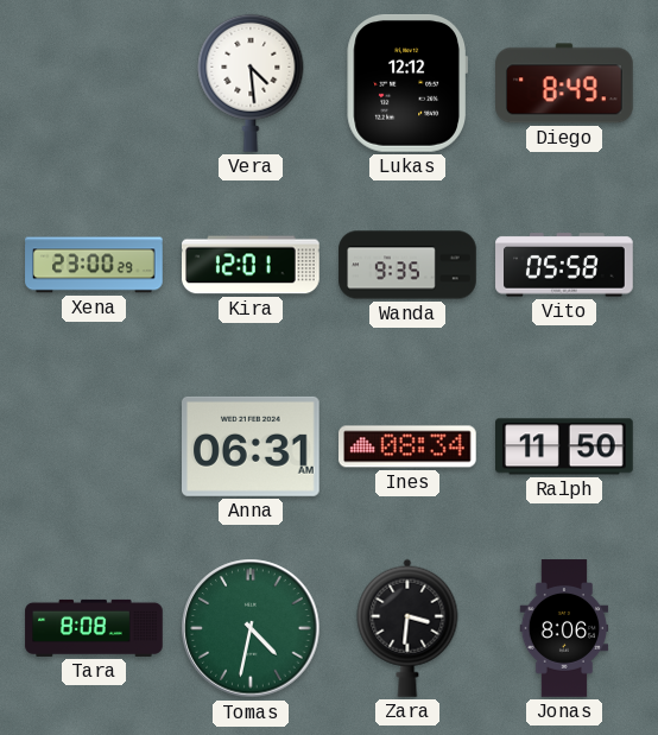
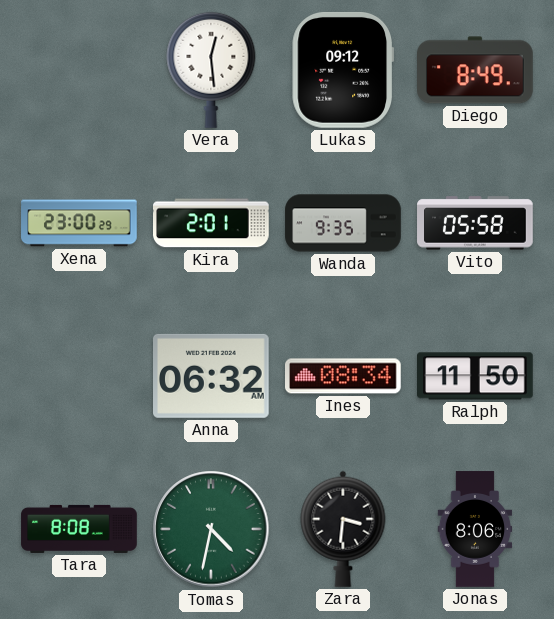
Vera: 4:29 -> 12:29
Lukas: 12:12 -> 09:12
Kira: 12:01 -> 2:01
Anna: 06:31 -> 06:32
